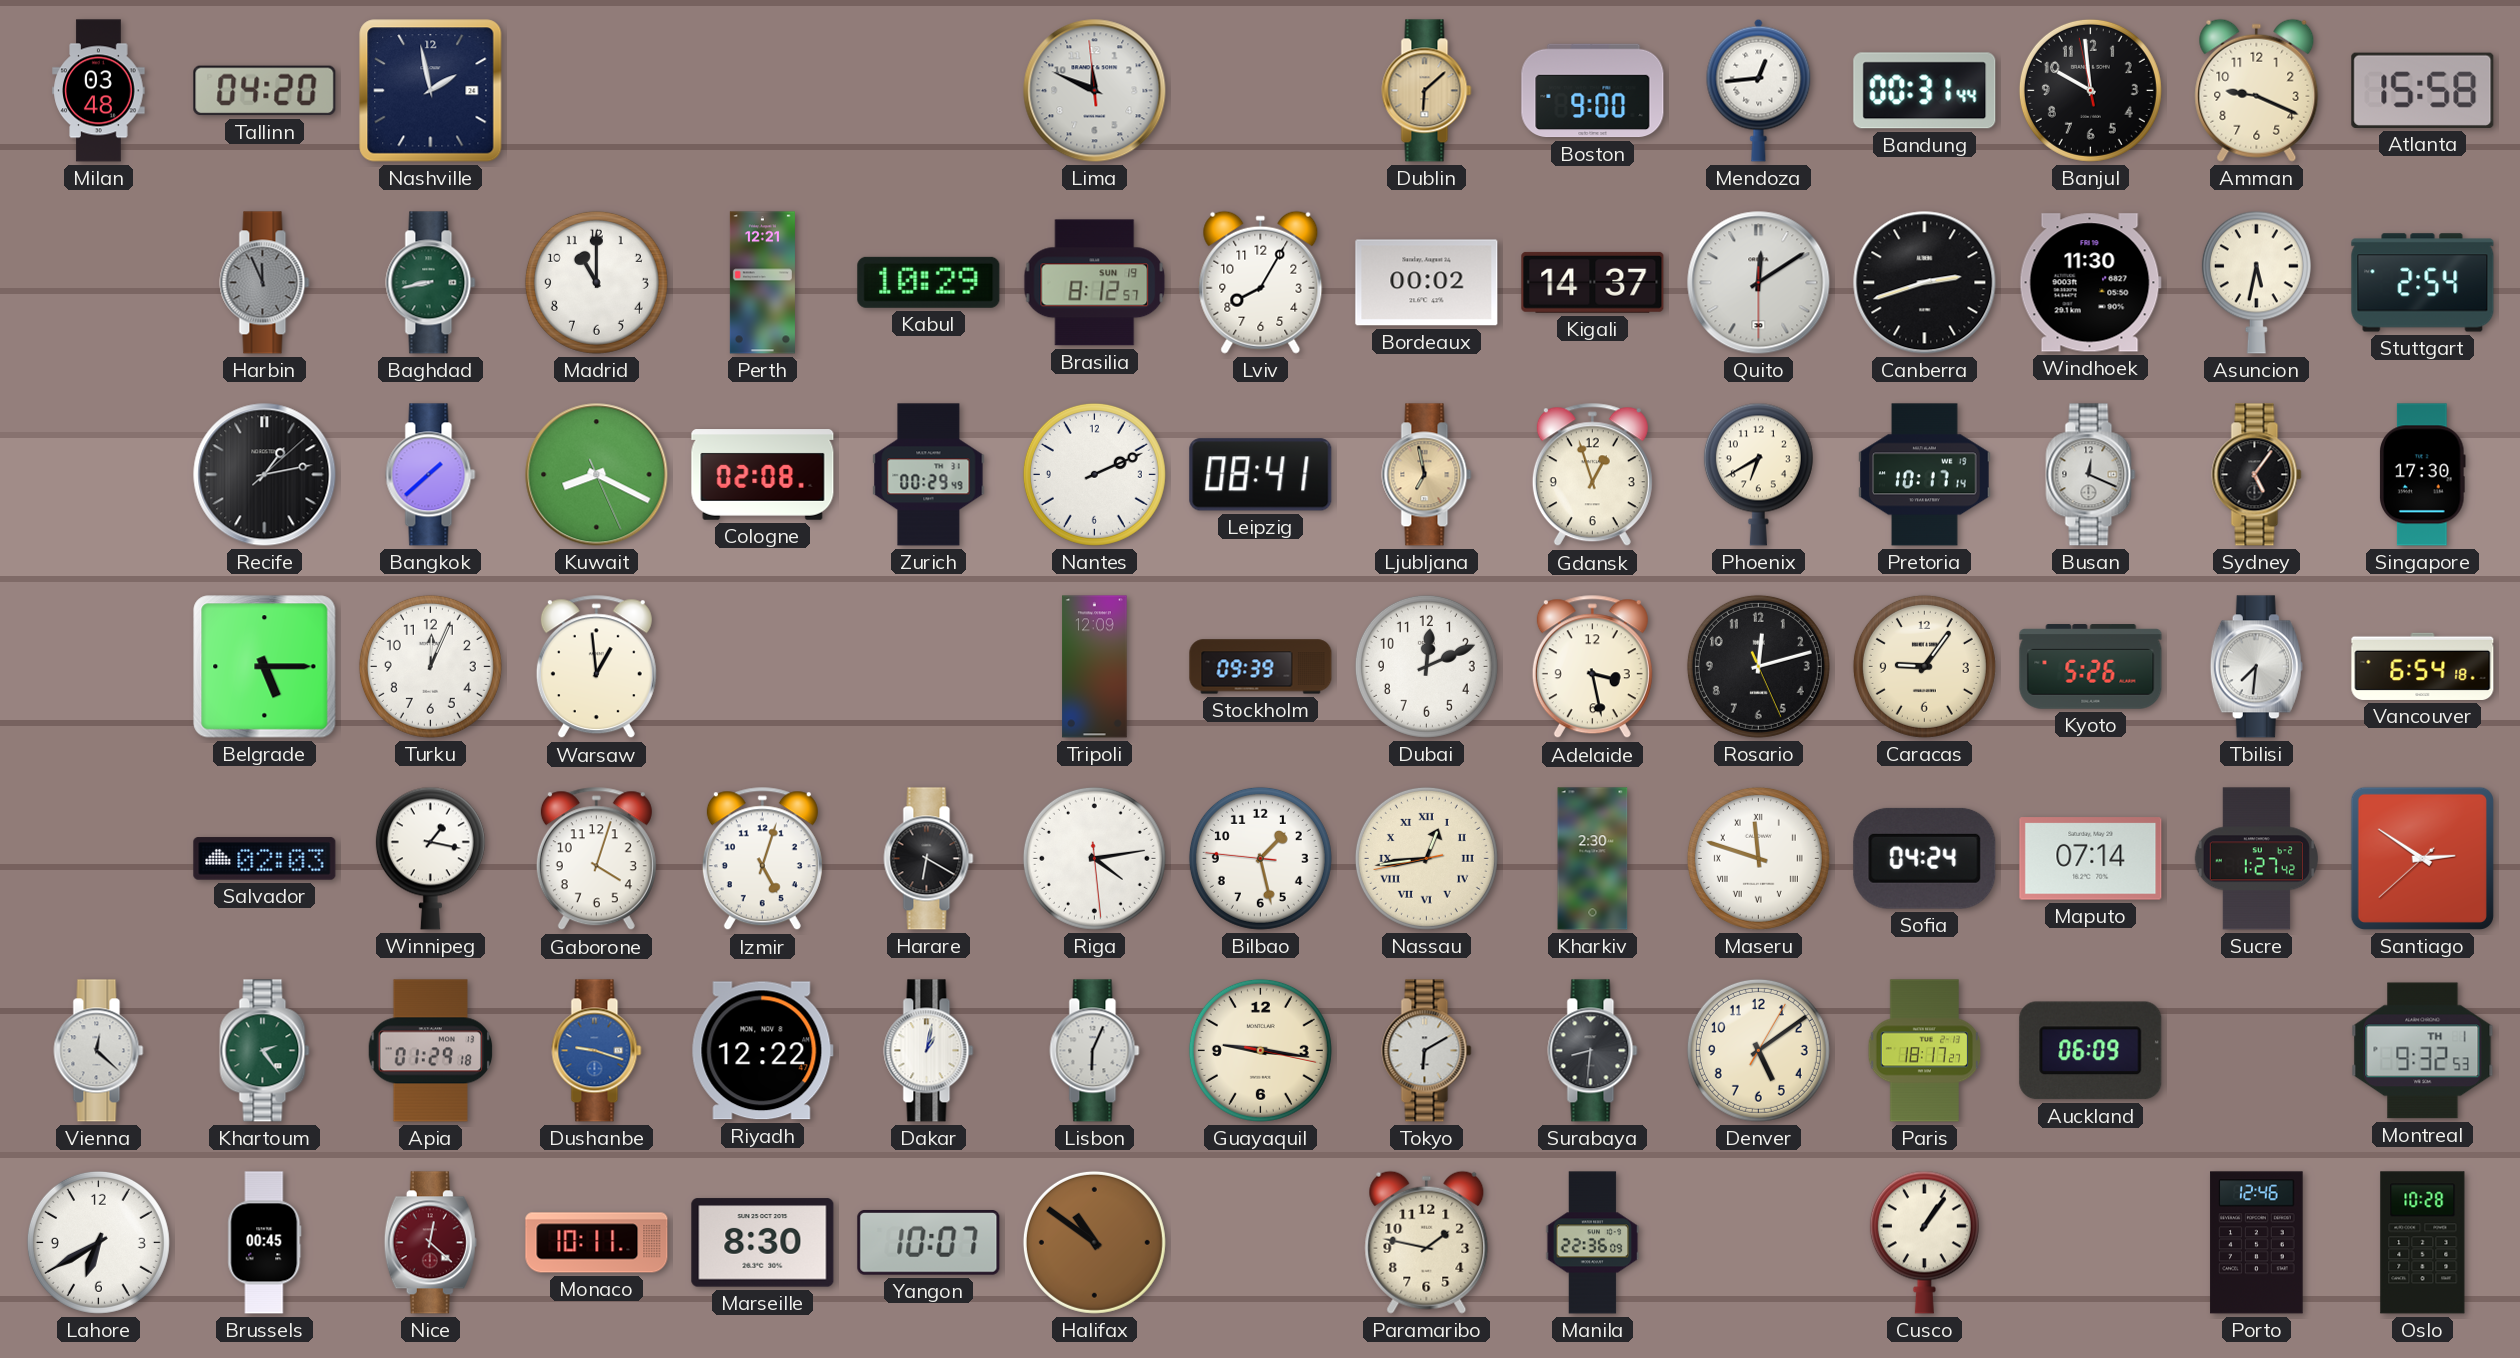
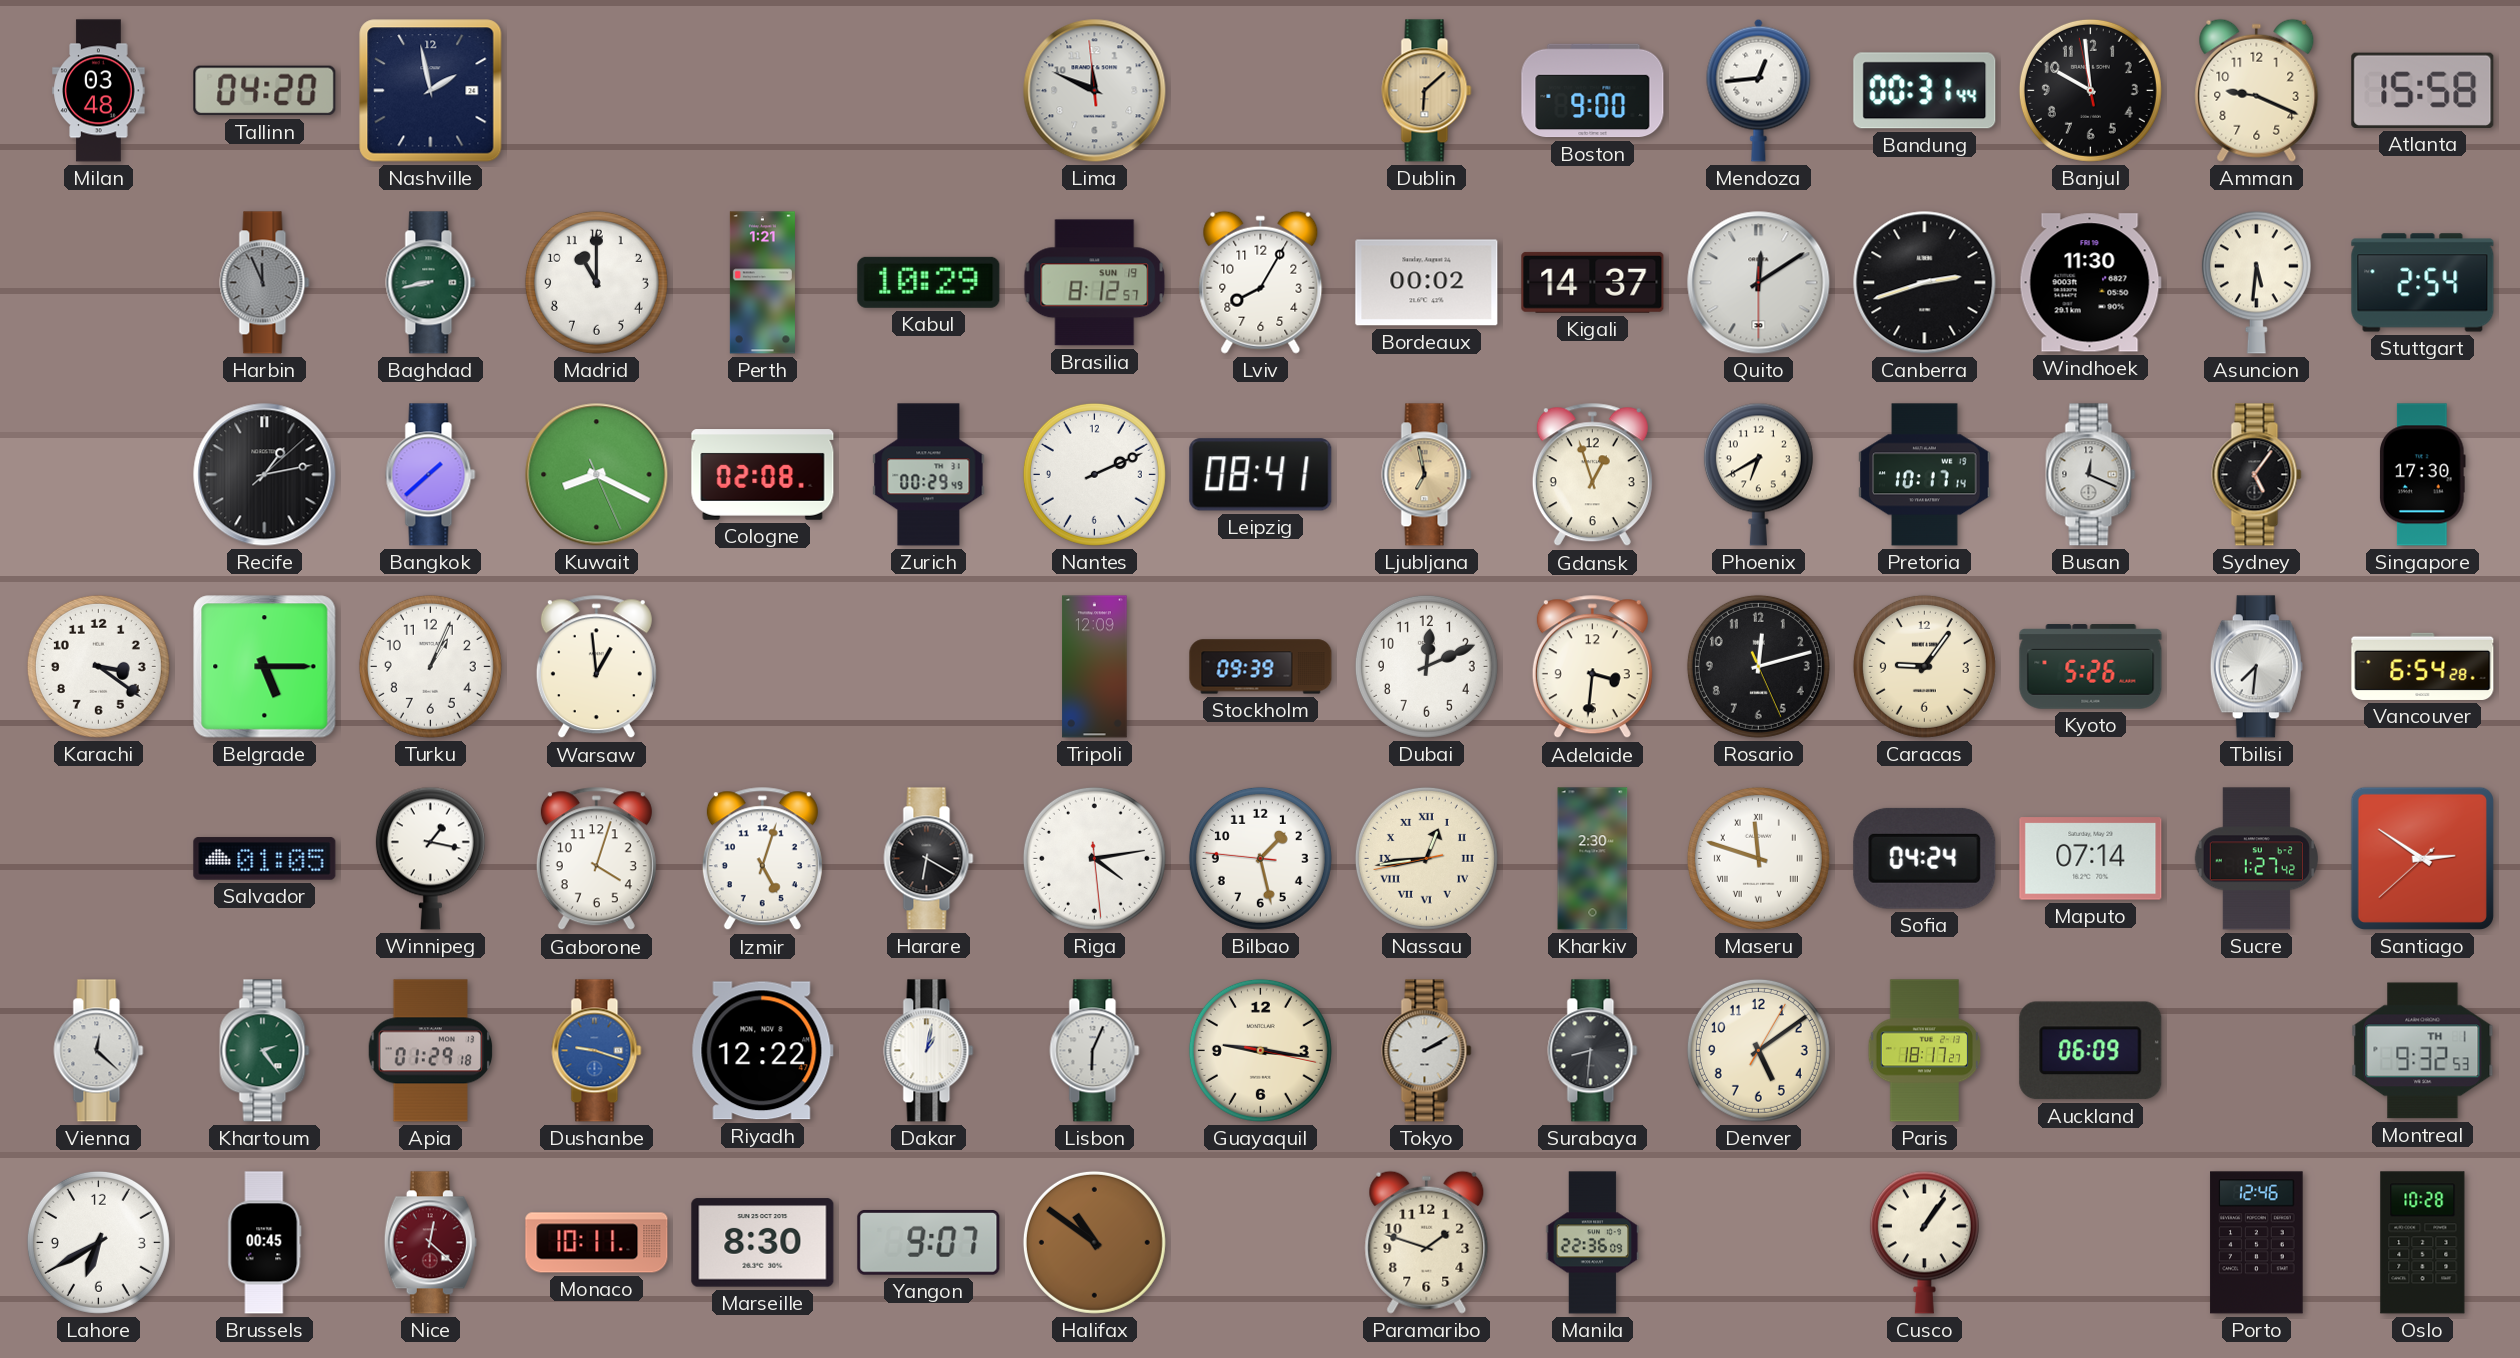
Perth: 12:21 -> 1:21
Asuncion: 5:32 -> 5:31
Karachi: none -> 3:21
Turku: 12:04 -> 1:04
Adelaide: 3:28 -> 3:31
Vancouver: 6:54:18 -> 6:54:28
Salvador: 02:03 -> 01:05
Tokyo: 6:10 -> 2:10
Yangon: 10:07 -> 9:07
Paramaribo: 1:47 -> 1:48
